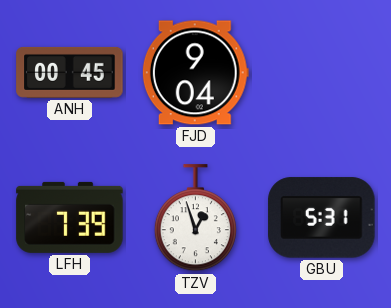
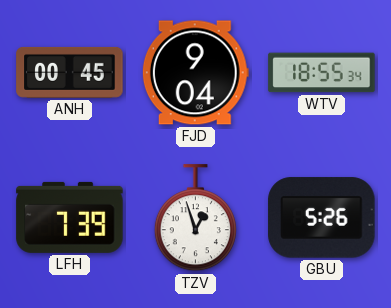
WTV: none -> 18:55
GBU: 5:31 -> 5:26
